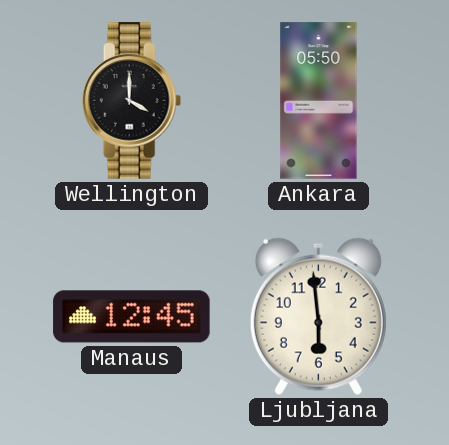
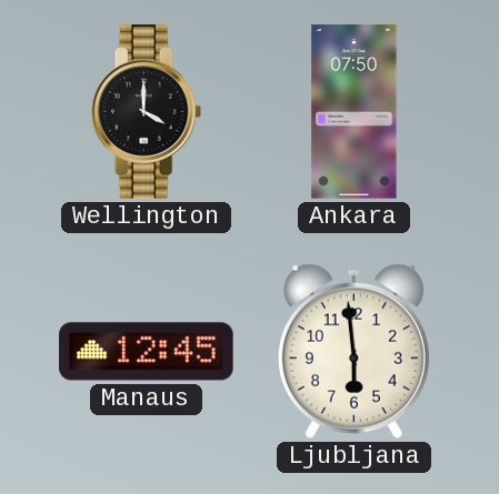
Ankara: 05:50 -> 07:50
